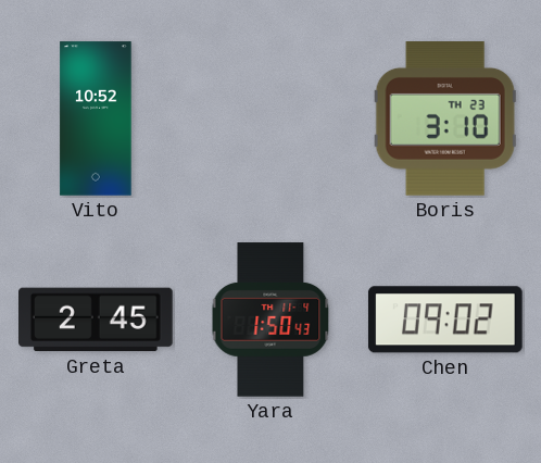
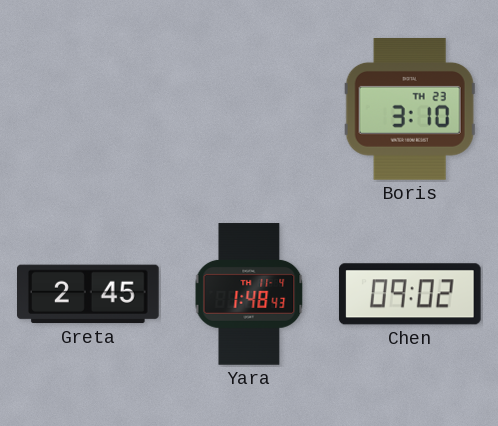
Vito: 10:52 -> none
Yara: 1:50 -> 1:48
